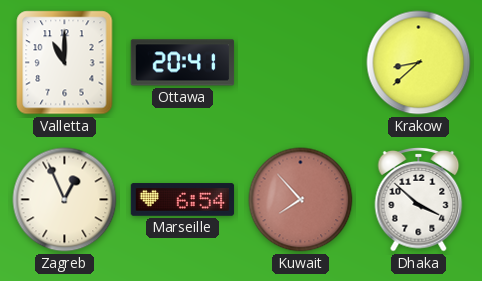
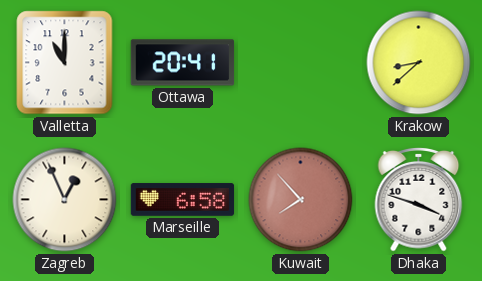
Marseille: 6:54 -> 6:58
Dhaka: 3:52 -> 3:48
